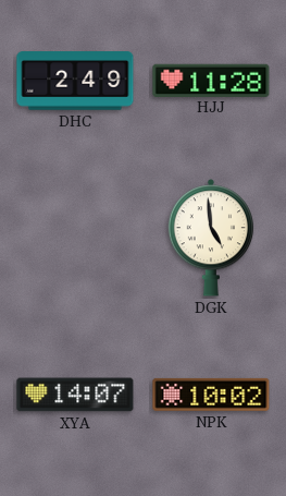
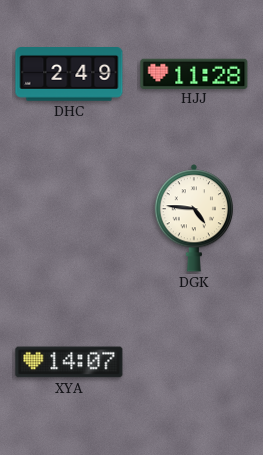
DGK: 4:59 -> 4:46
NPK: 10:02 -> none
